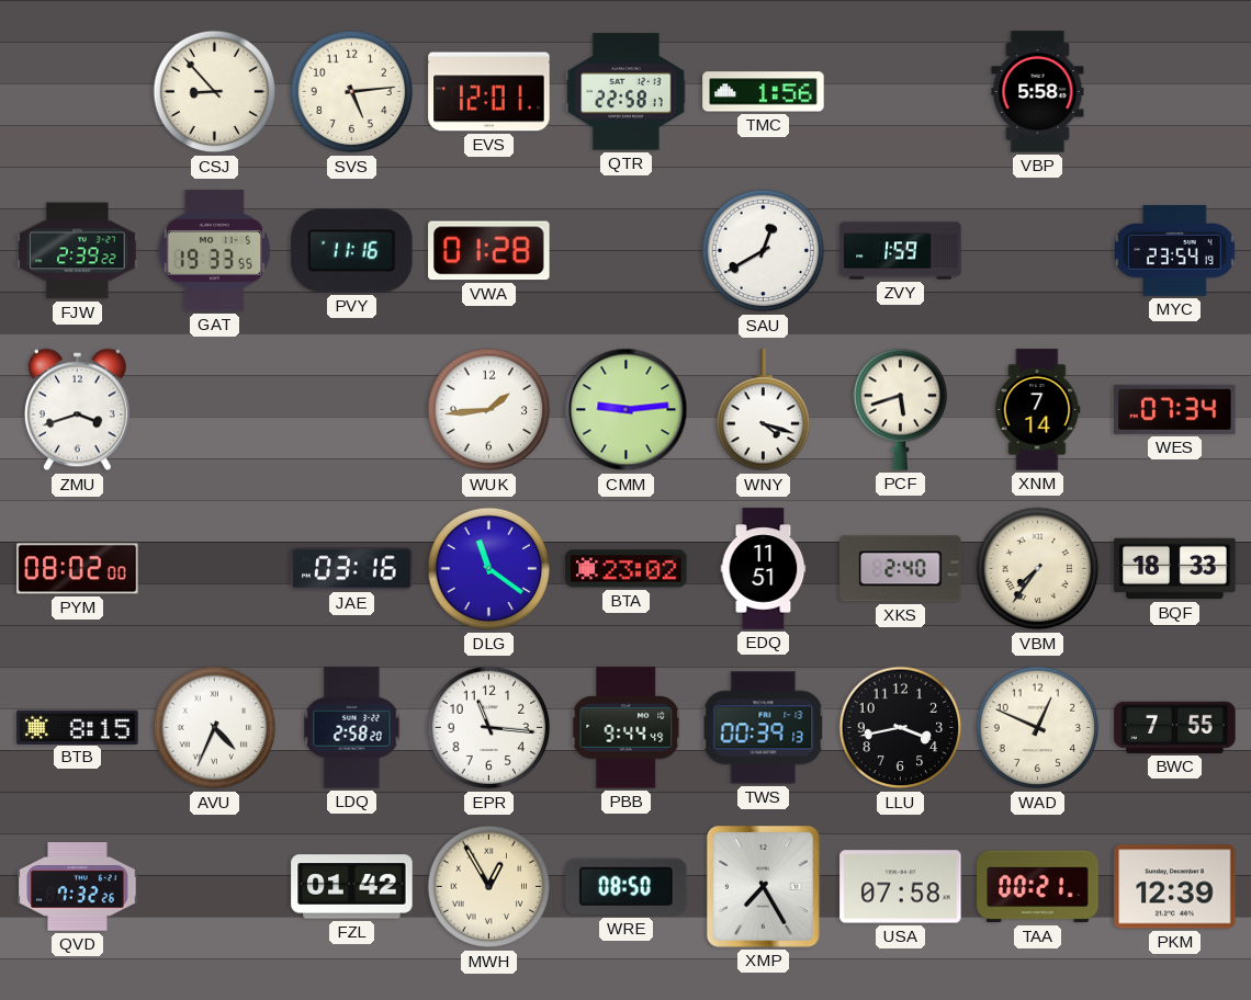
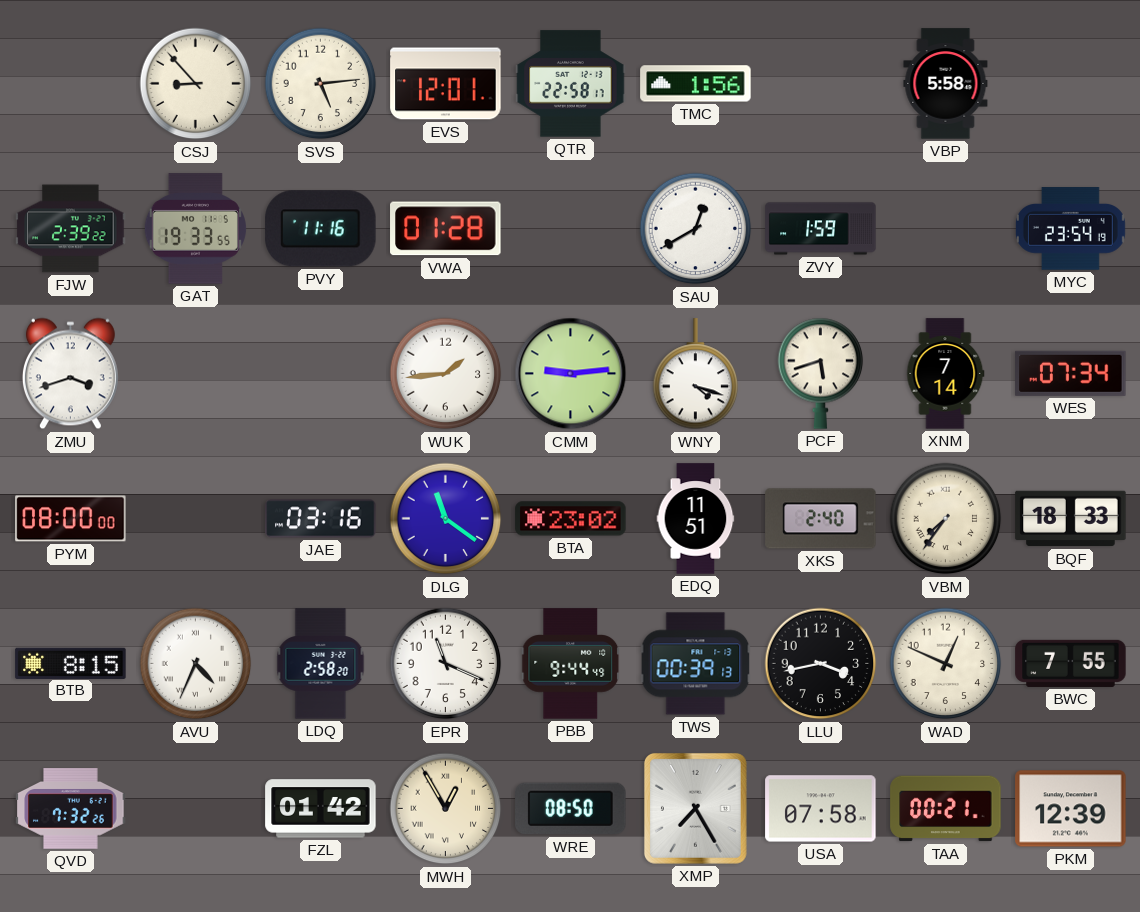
PYM: 08:02 -> 08:00
EPR: 11:16 -> 11:19
